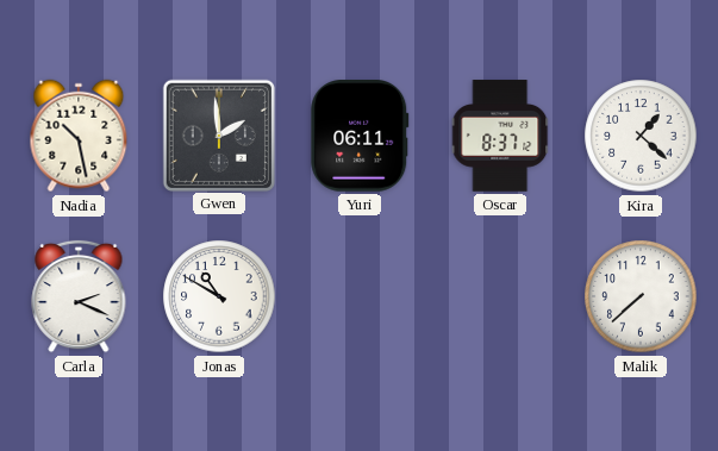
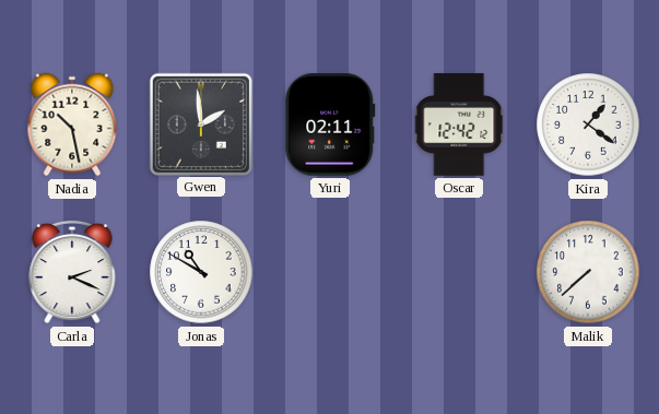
Yuri: 06:11 -> 02:11
Oscar: 8:37 -> 12:42
Kira: 1:22 -> 1:21
